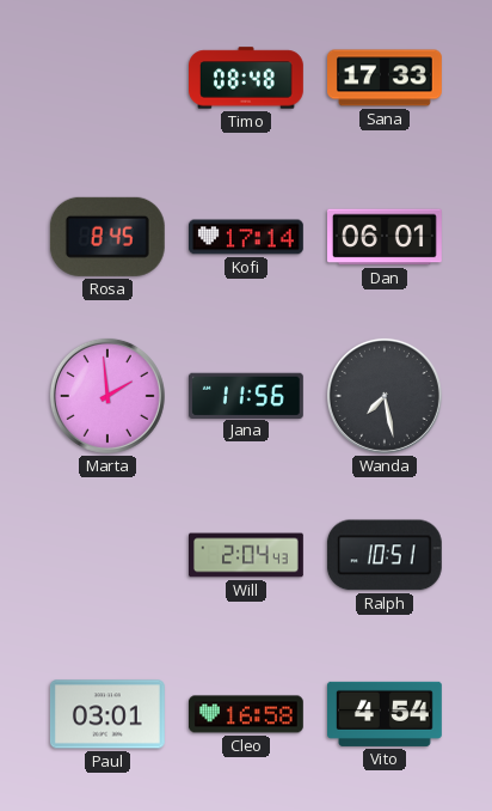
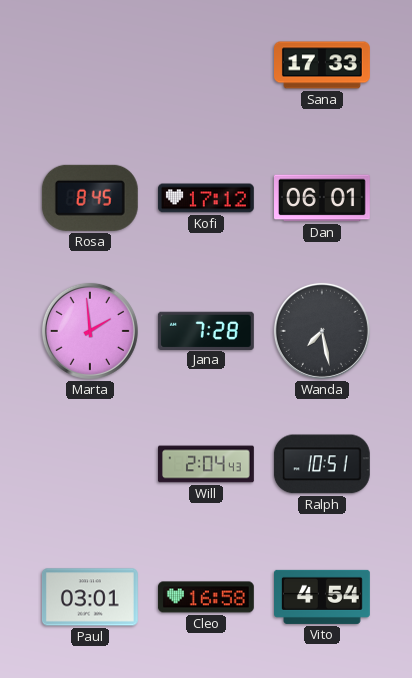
Timo: 08:48 -> none
Kofi: 17:14 -> 17:12
Jana: 11:56 -> 7:28
